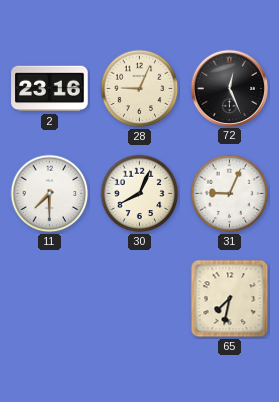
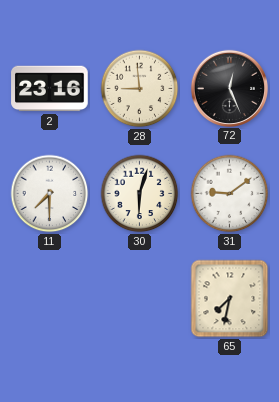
28: 9:04 -> 8:59
30: 8:04 -> 6:03
31: 9:04 -> 9:09
